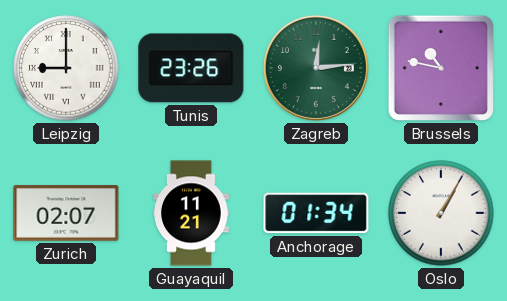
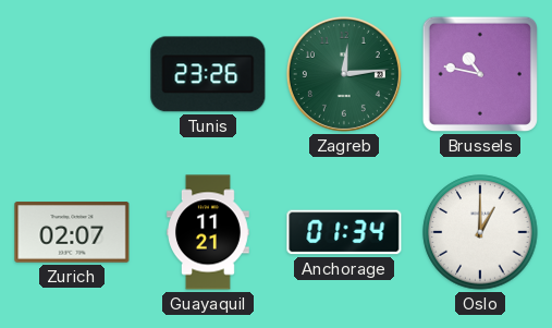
Leipzig: 9:00 -> none
Oslo: 1:05 -> 1:00
